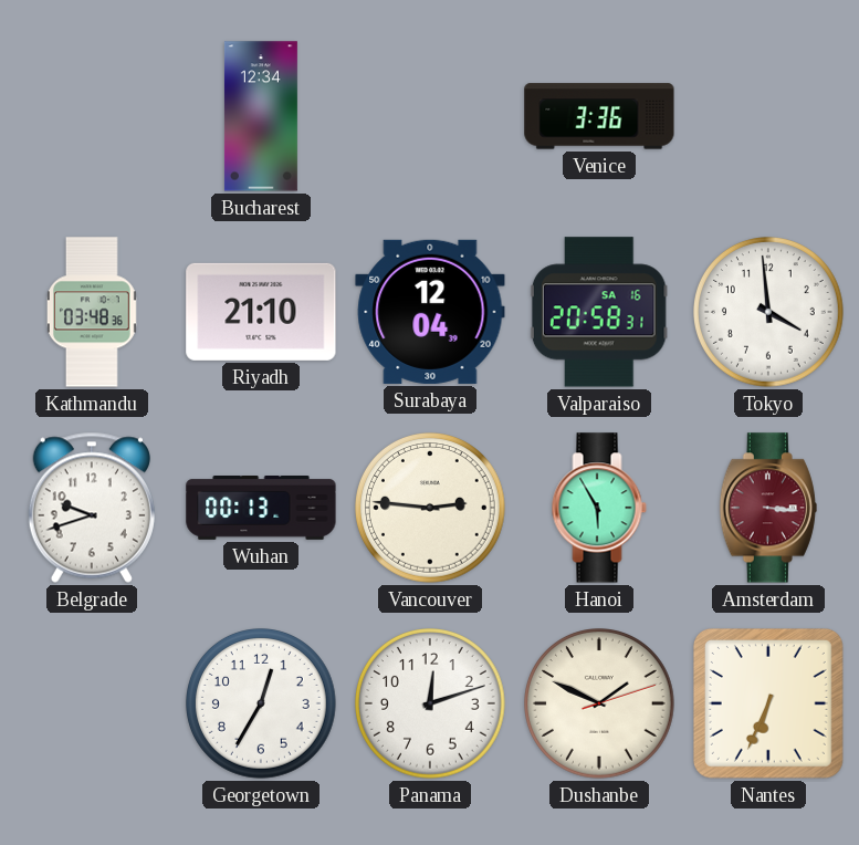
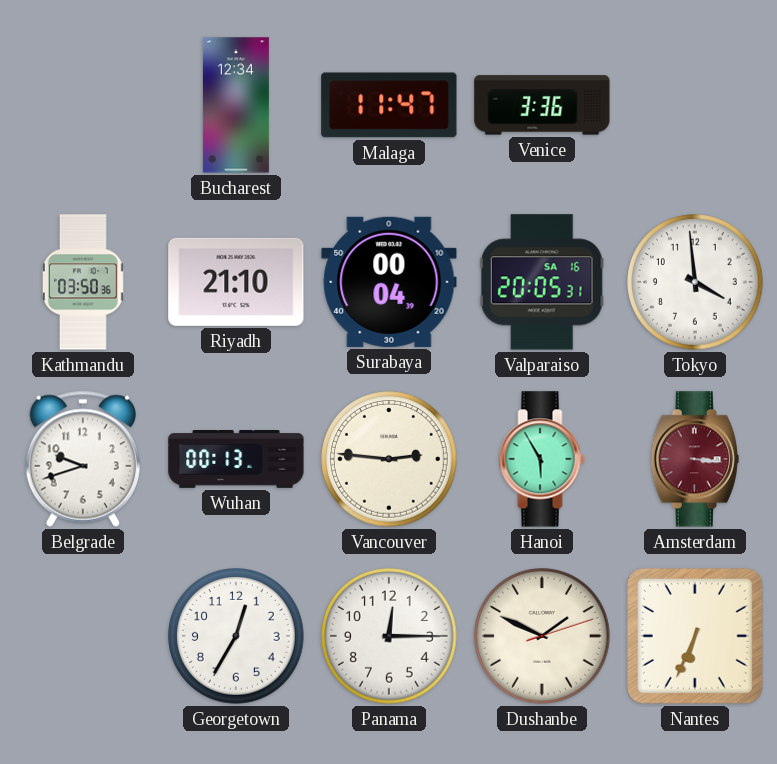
Malaga: none -> 11:47
Kathmandu: 03:48 -> 03:50
Surabaya: 12:04 -> 00:04
Valparaiso: 20:58 -> 20:05
Panama: 12:12 -> 12:15
